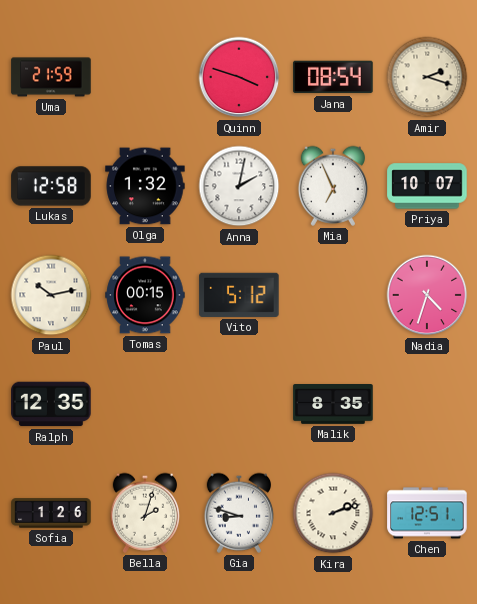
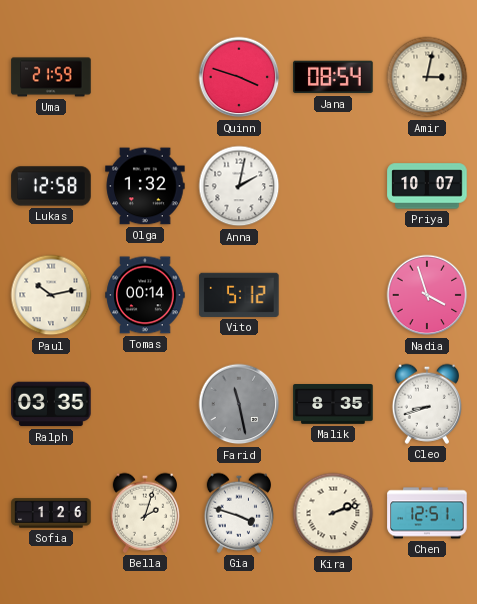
Amir: 2:18 -> 3:02
Mia: 6:56 -> none
Tomas: 00:15 -> 00:14
Nadia: 4:33 -> 3:57
Ralph: 12:35 -> 03:35
Farid: none -> 11:28
Cleo: none -> 8:42
Gia: 8:48 -> 3:48
